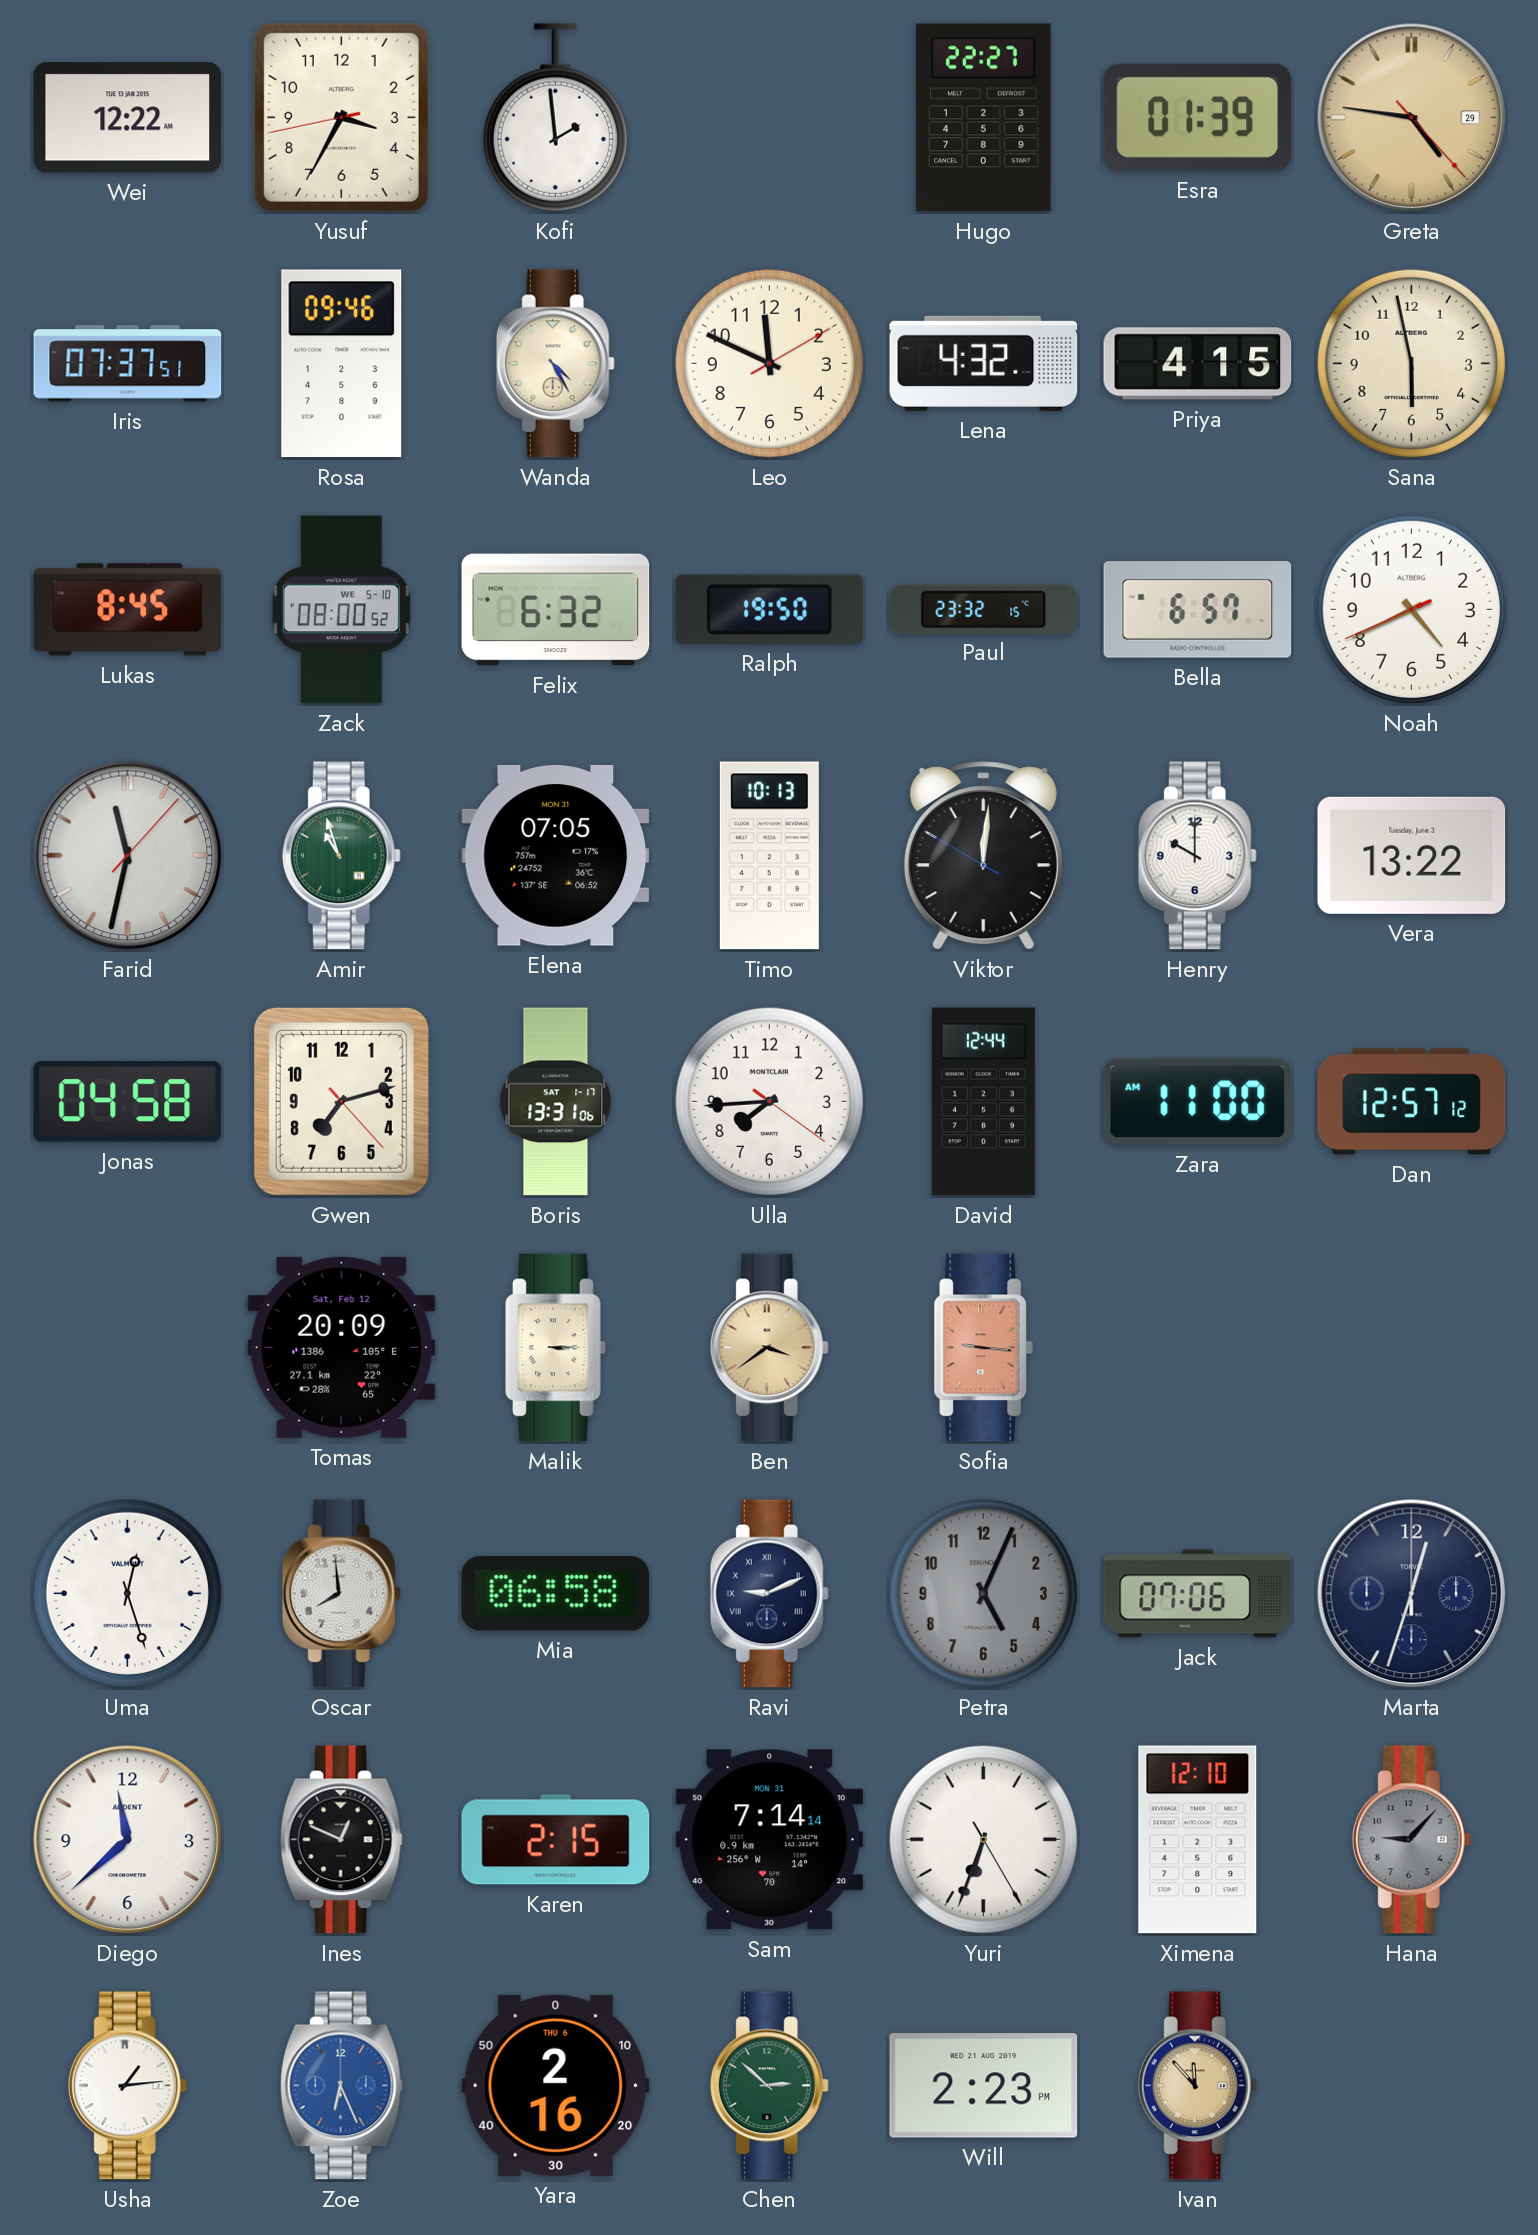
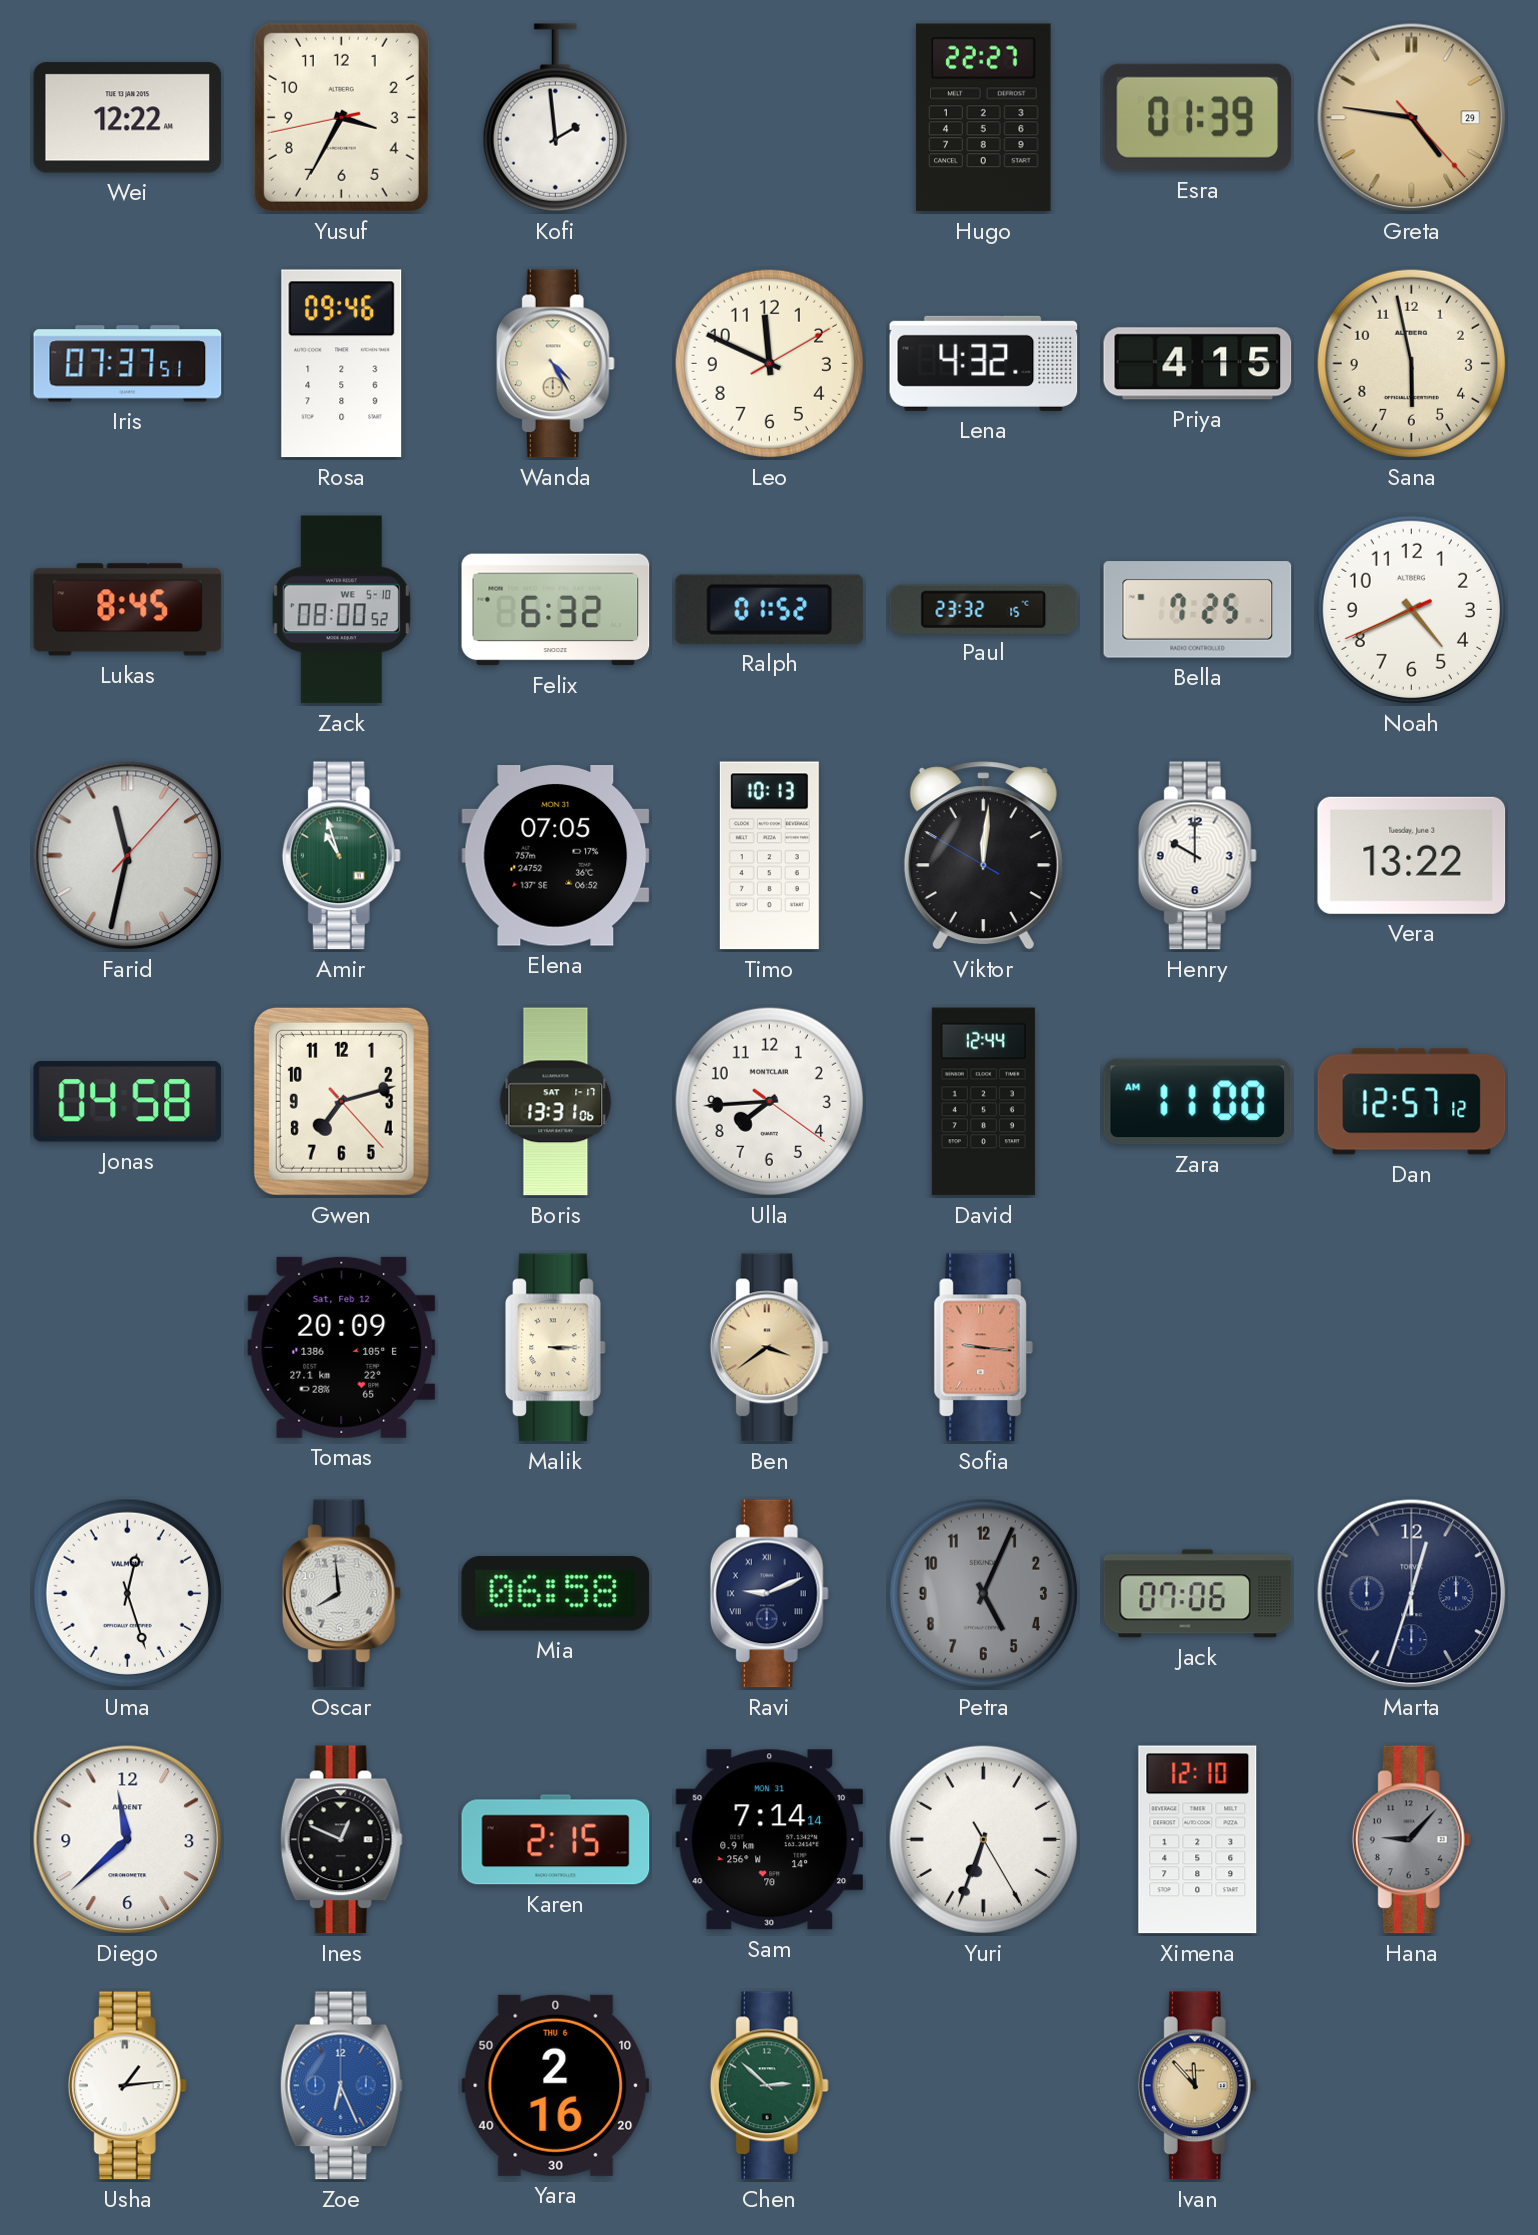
Ralph: 19:50 -> 01:52
Bella: 6:57 -> 7:25
Will: 2:23 -> none
